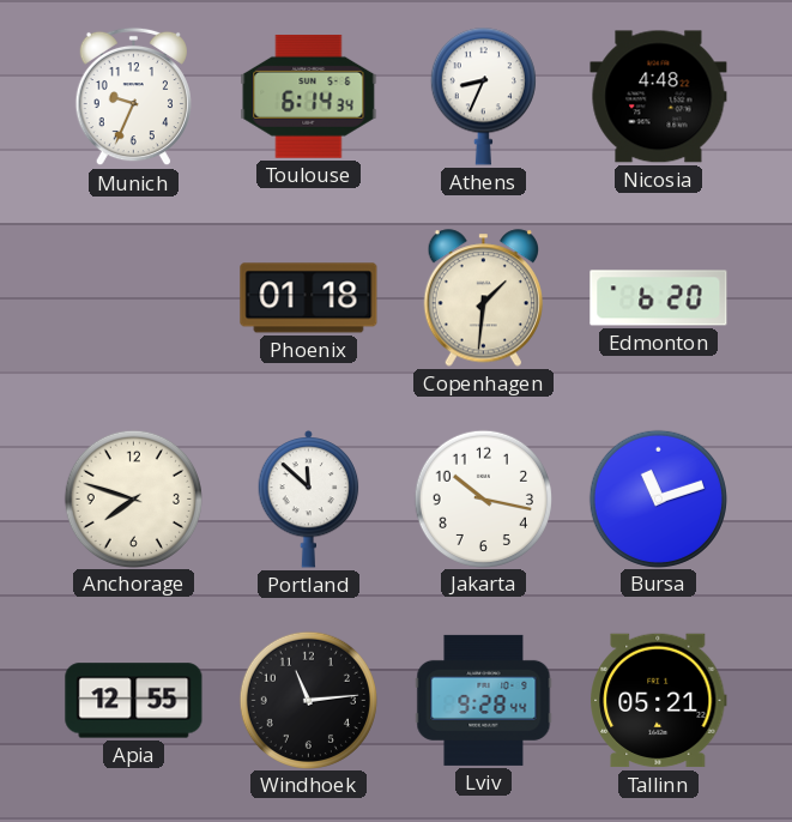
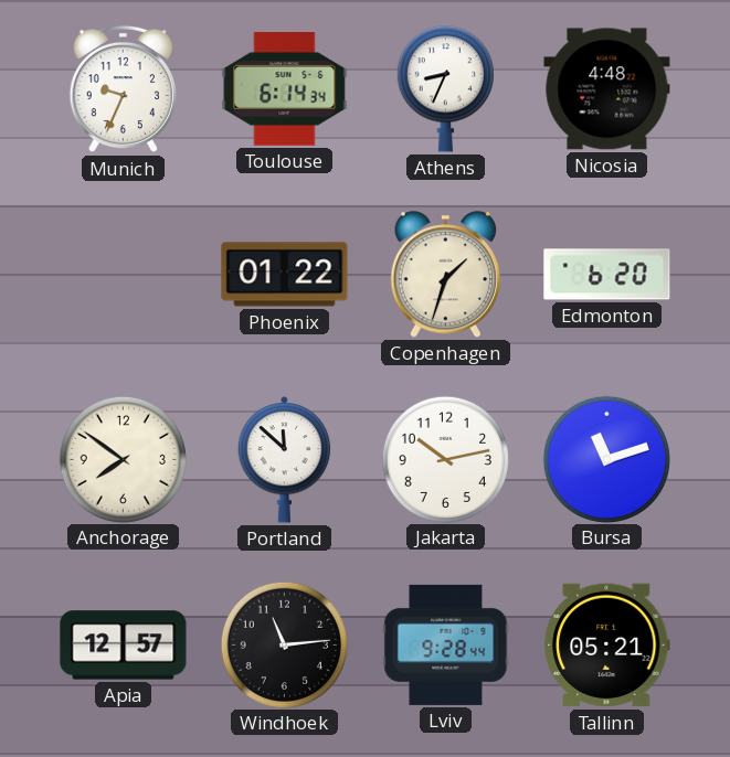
Phoenix: 01:18 -> 01:22
Copenhagen: 1:31 -> 1:33
Anchorage: 7:48 -> 7:51
Jakarta: 10:17 -> 10:13
Apia: 12:55 -> 12:57
